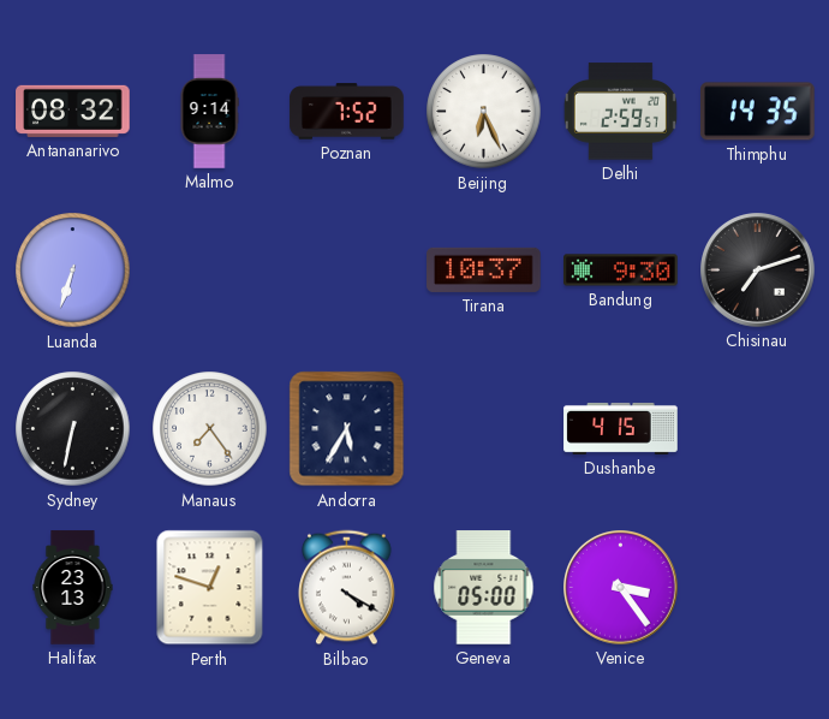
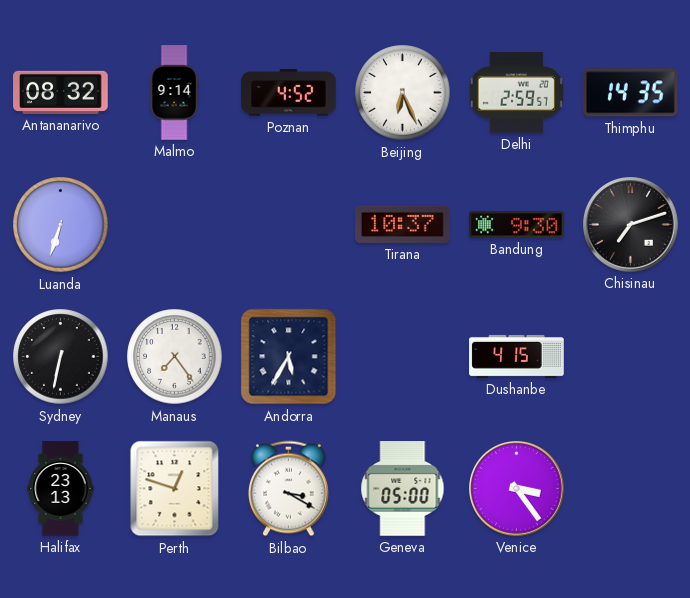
Poznan: 7:52 -> 4:52
Bilbao: 4:20 -> 3:20
